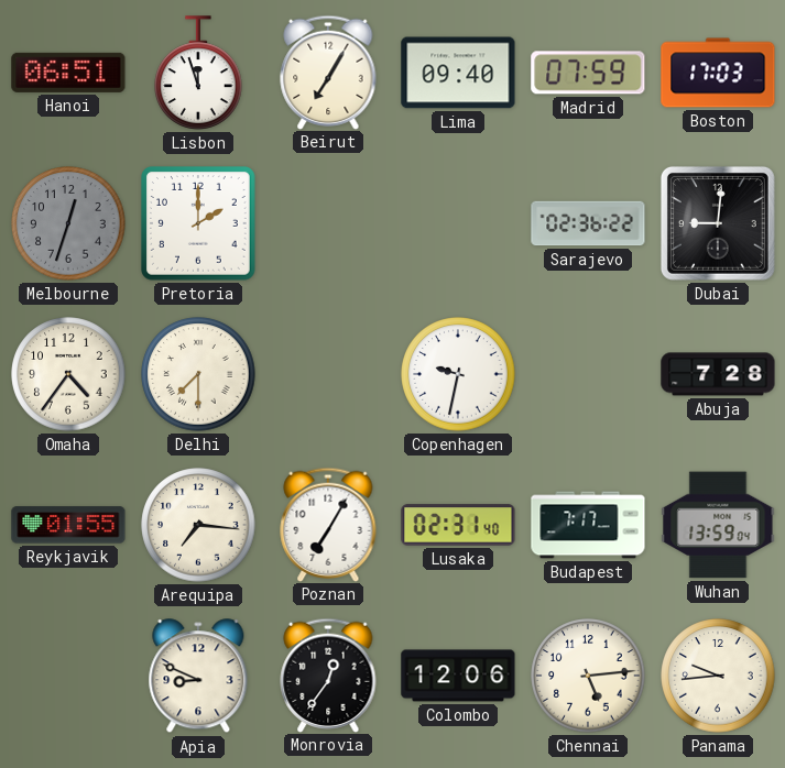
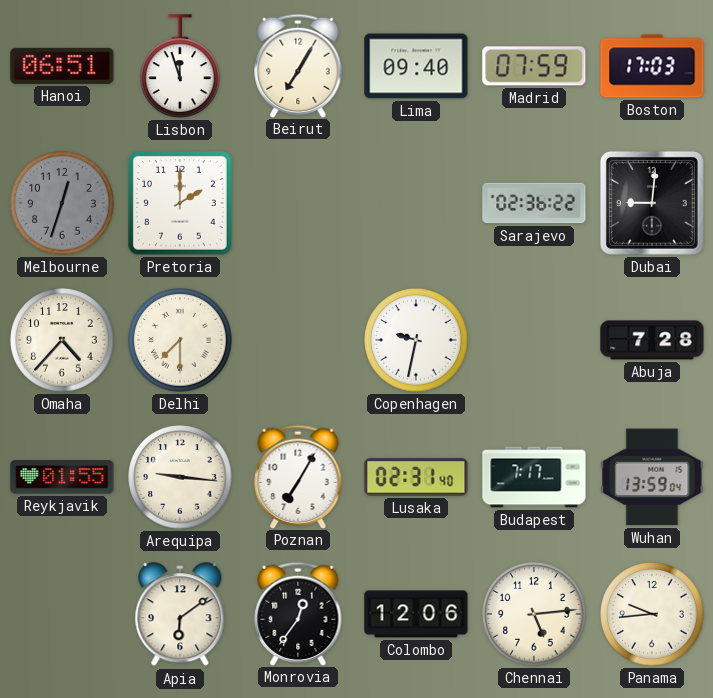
Omaha: 4:36 -> 4:37
Arequipa: 7:16 -> 9:16
Apia: 8:49 -> 6:09
